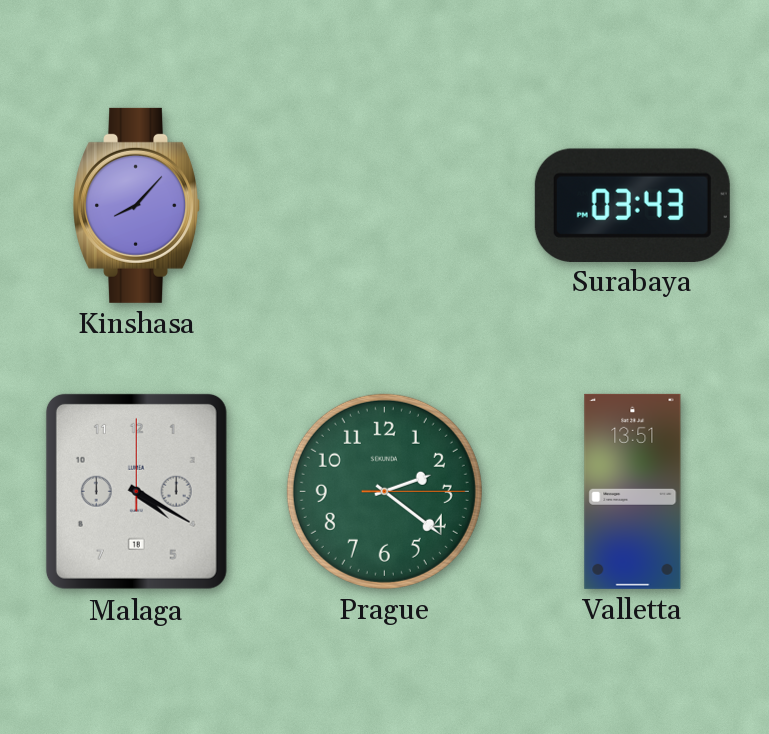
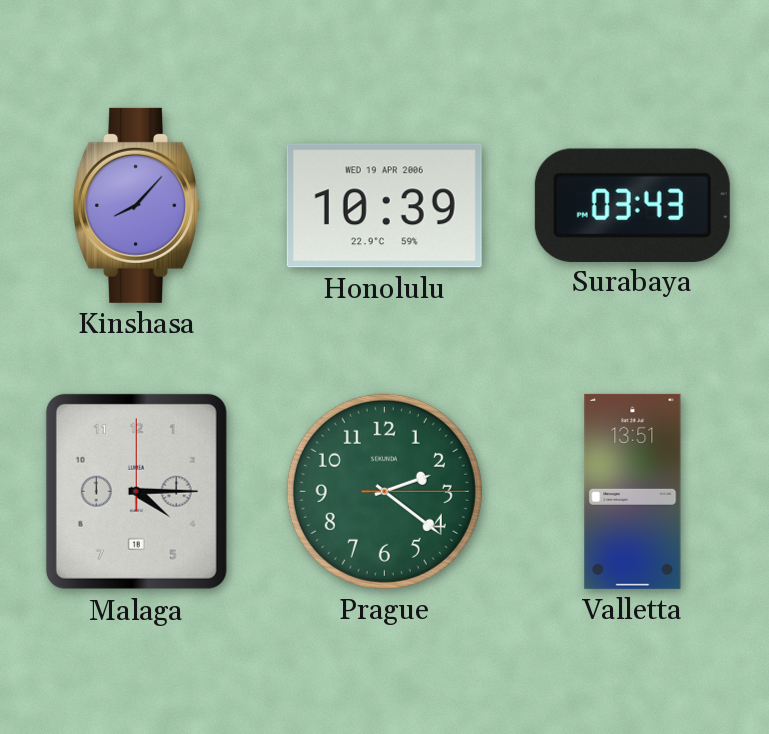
Honolulu: none -> 10:39
Malaga: 4:20 -> 4:15
